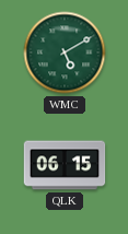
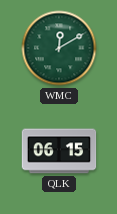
WMC: 5:10 -> 12:10
